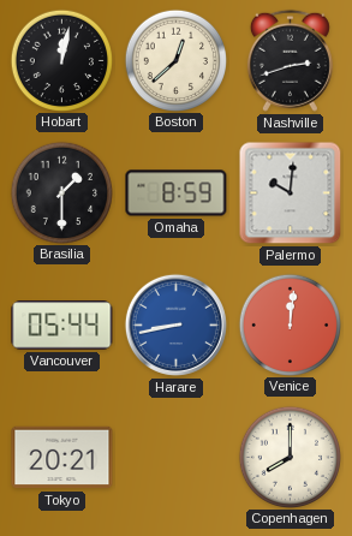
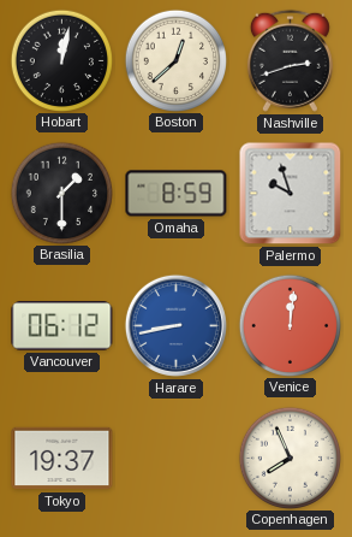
Palermo: 10:01 -> 9:57
Vancouver: 05:44 -> 06:12
Tokyo: 20:21 -> 19:37
Copenhagen: 8:00 -> 7:56
